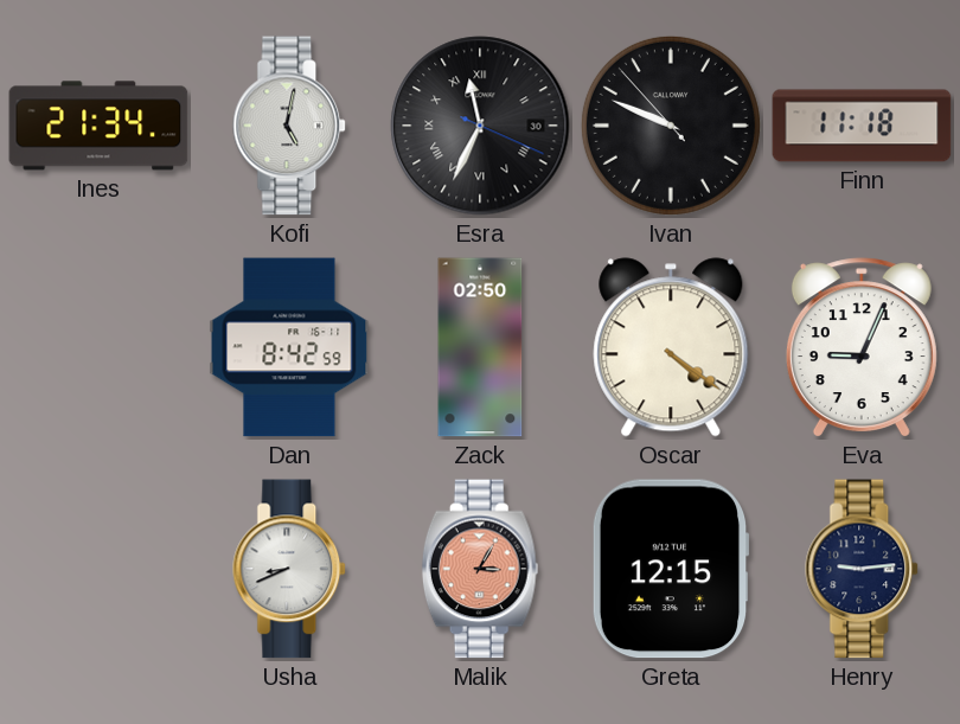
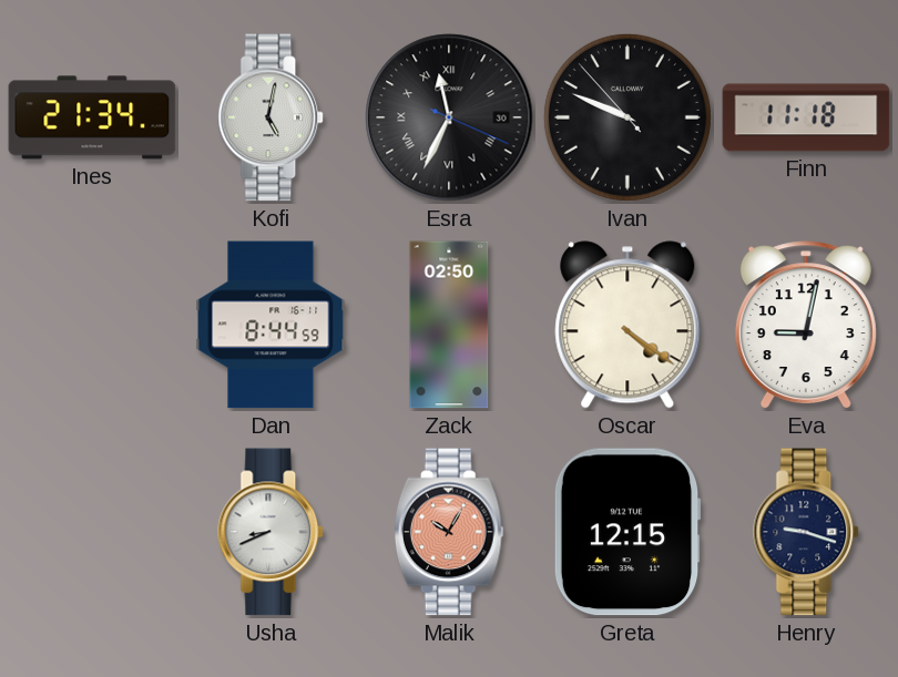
Dan: 8:42 -> 8:44
Eva: 9:04 -> 9:02
Malik: 3:05 -> 10:05
Henry: 9:14 -> 9:18
